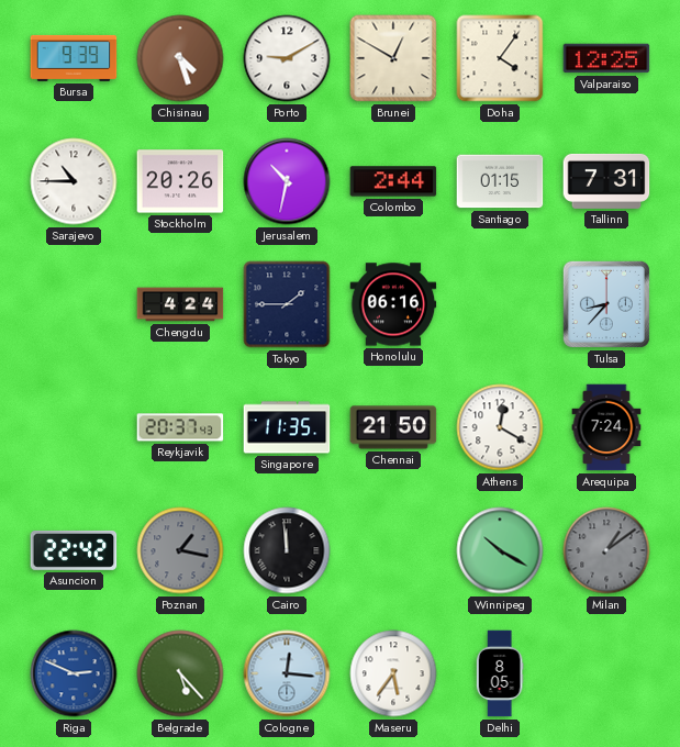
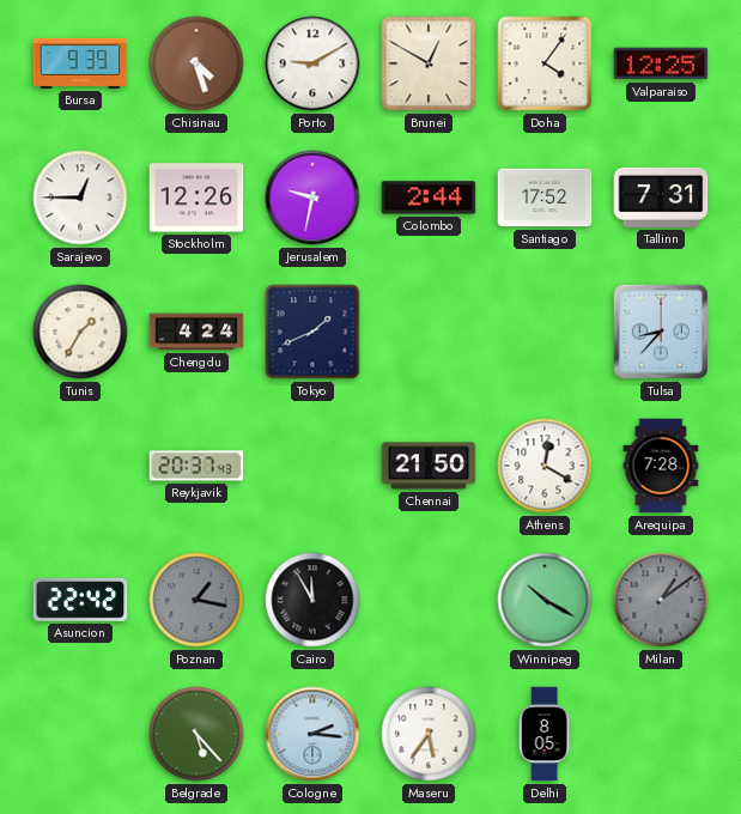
Sarajevo: 10:45 -> 12:45
Stockholm: 20:26 -> 12:26
Jerusalem: 10:32 -> 9:32
Santiago: 01:15 -> 17:52
Tunis: none -> 1:35
Tokyo: 1:45 -> 1:41
Honolulu: 06:16 -> none
Singapore: 11:35 -> none
Arequipa: 7:24 -> 7:28
Cairo: 11:59 -> 11:55
Riga: 2:49 -> none
Cologne: 12:16 -> 2:16
